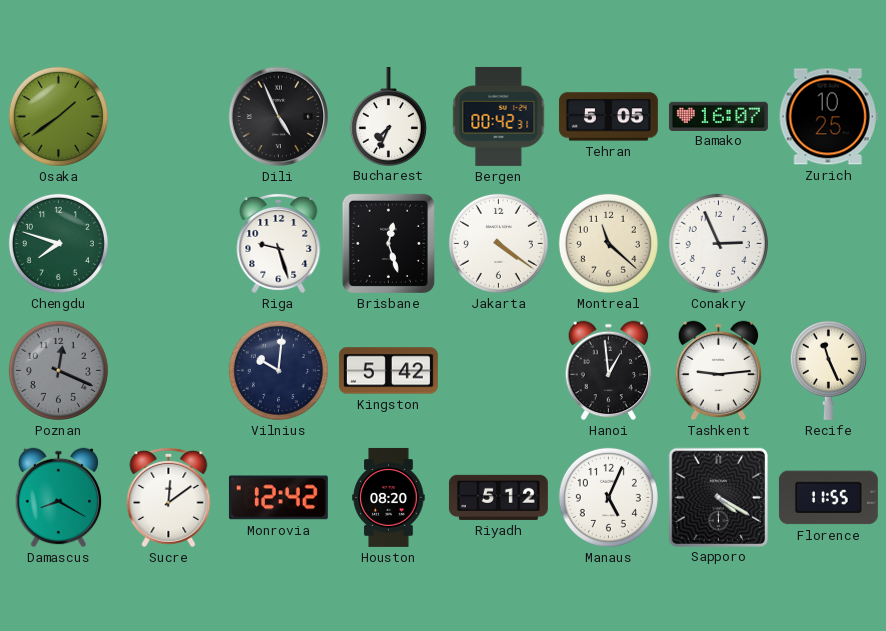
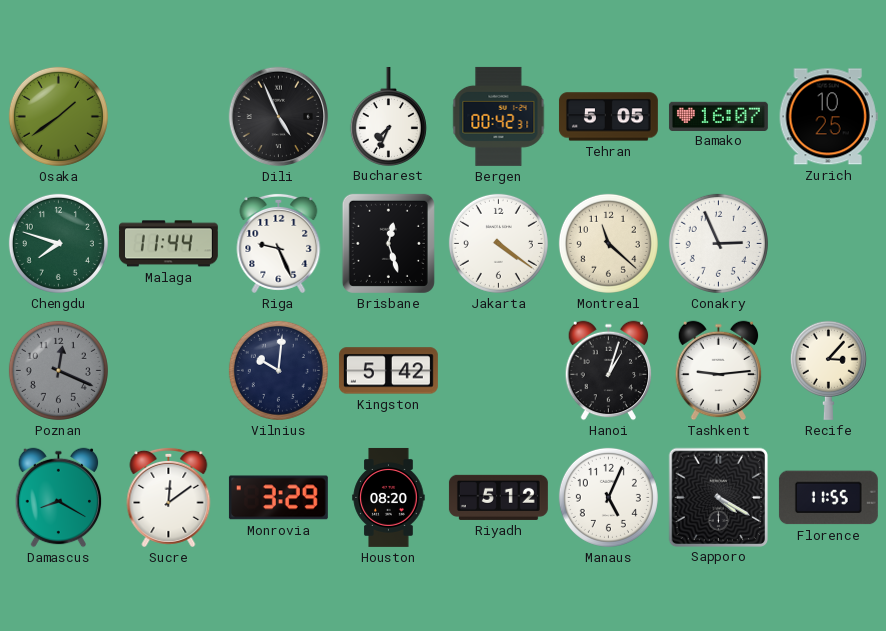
Malaga: none -> 11:44
Riga: 9:27 -> 9:26
Hanoi: 12:59 -> 1:03
Recife: 11:26 -> 3:07
Monrovia: 12:42 -> 3:29
